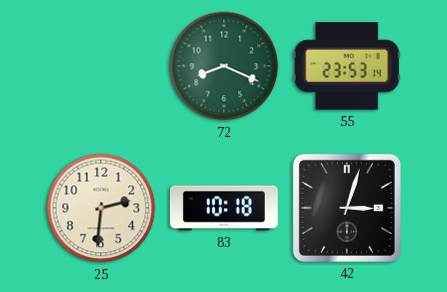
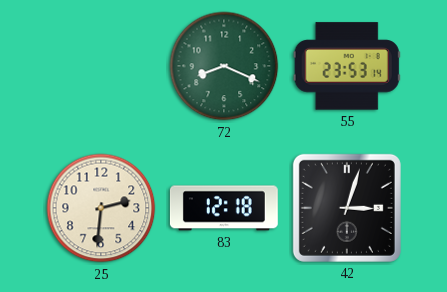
83: 10:18 -> 12:18
